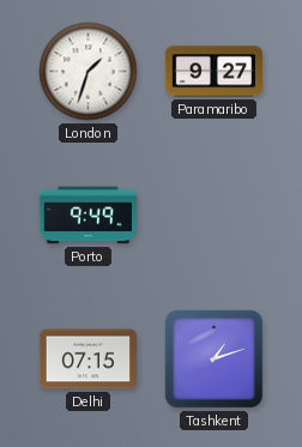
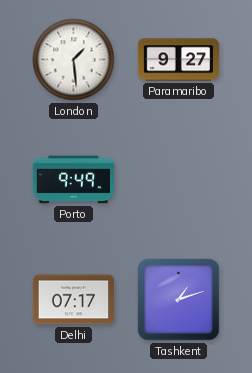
London: 1:33 -> 1:29
Delhi: 07:15 -> 07:17
